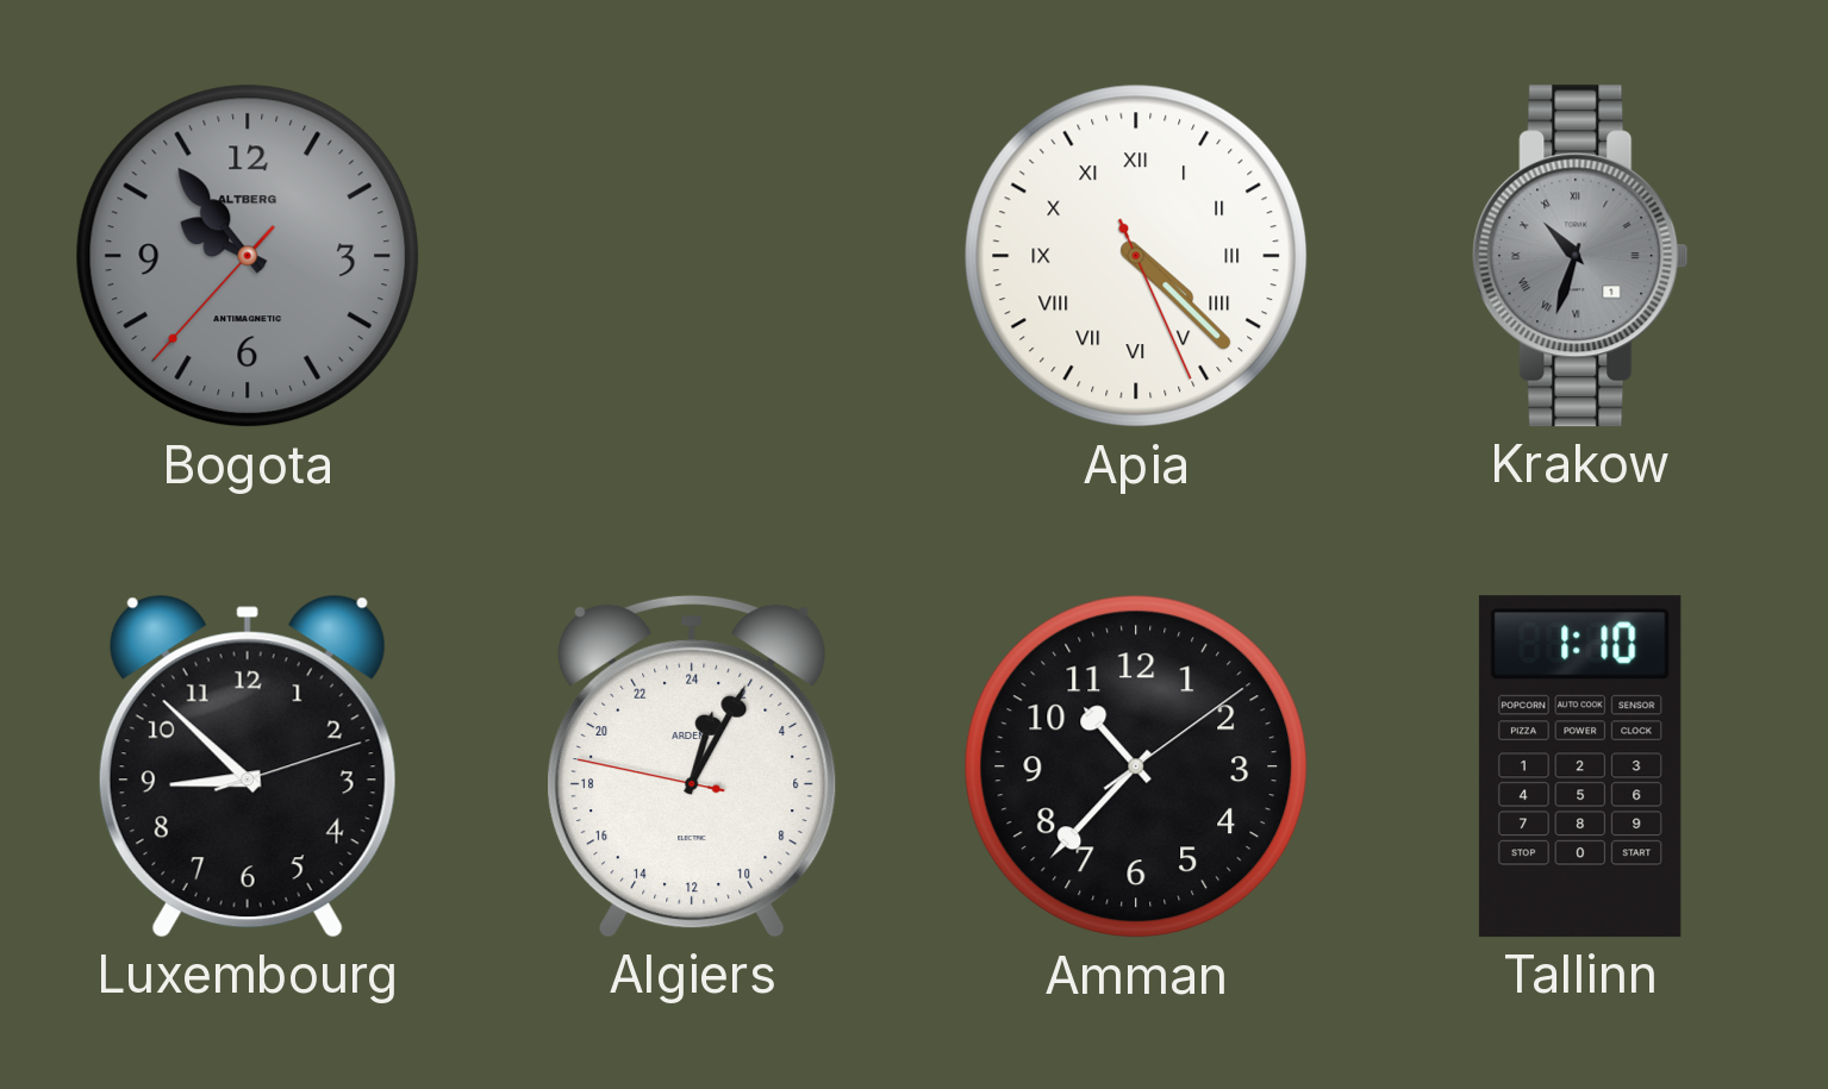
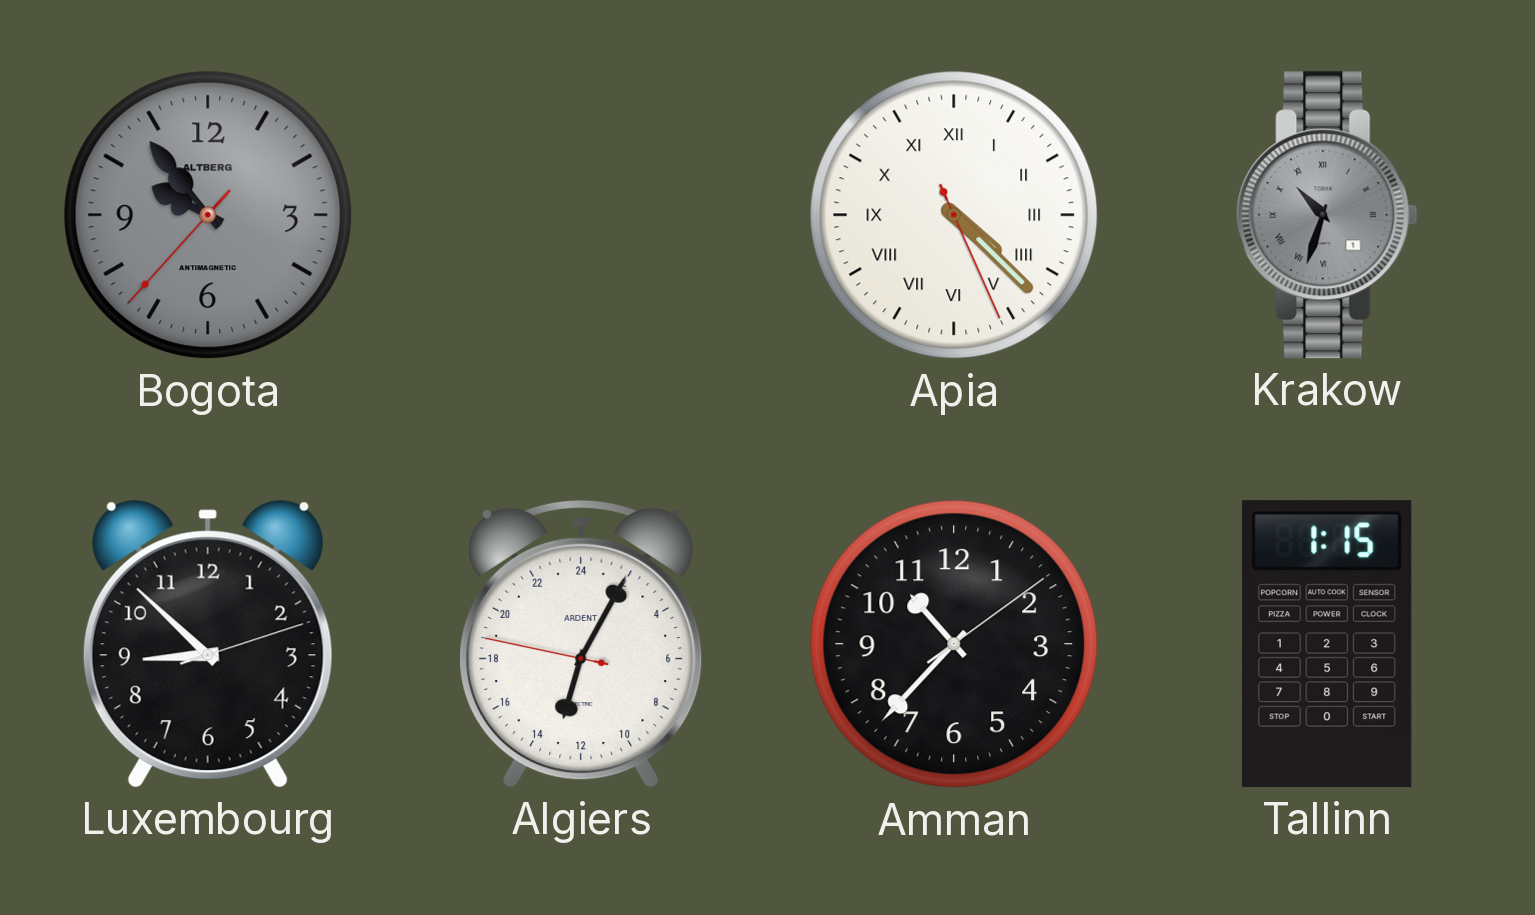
Algiers: 1:04 -> 13:04
Tallinn: 1:10 -> 1:15
